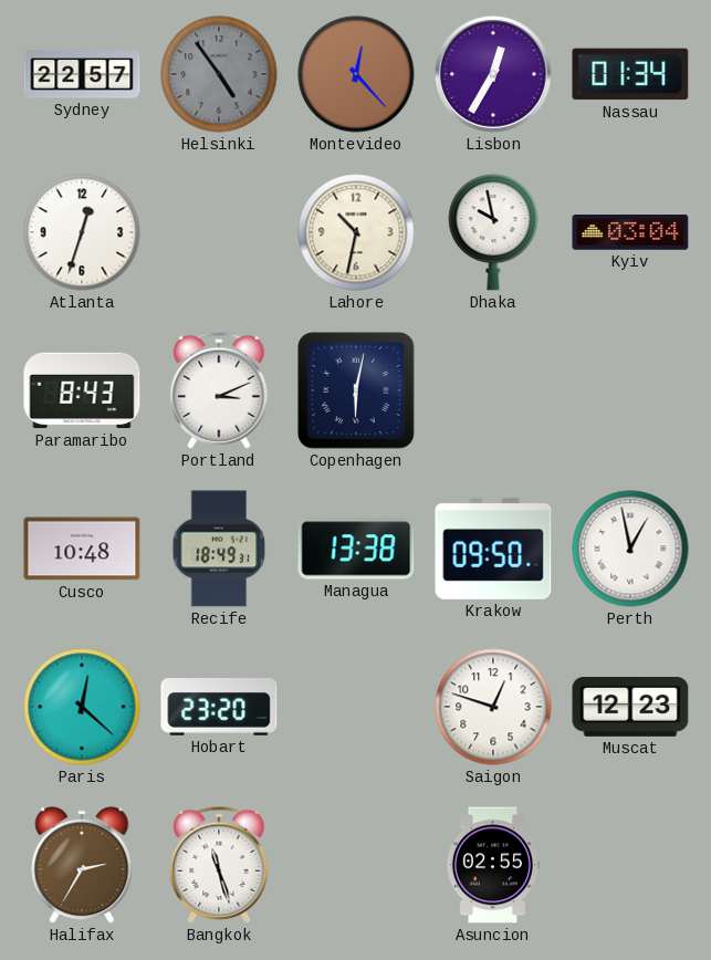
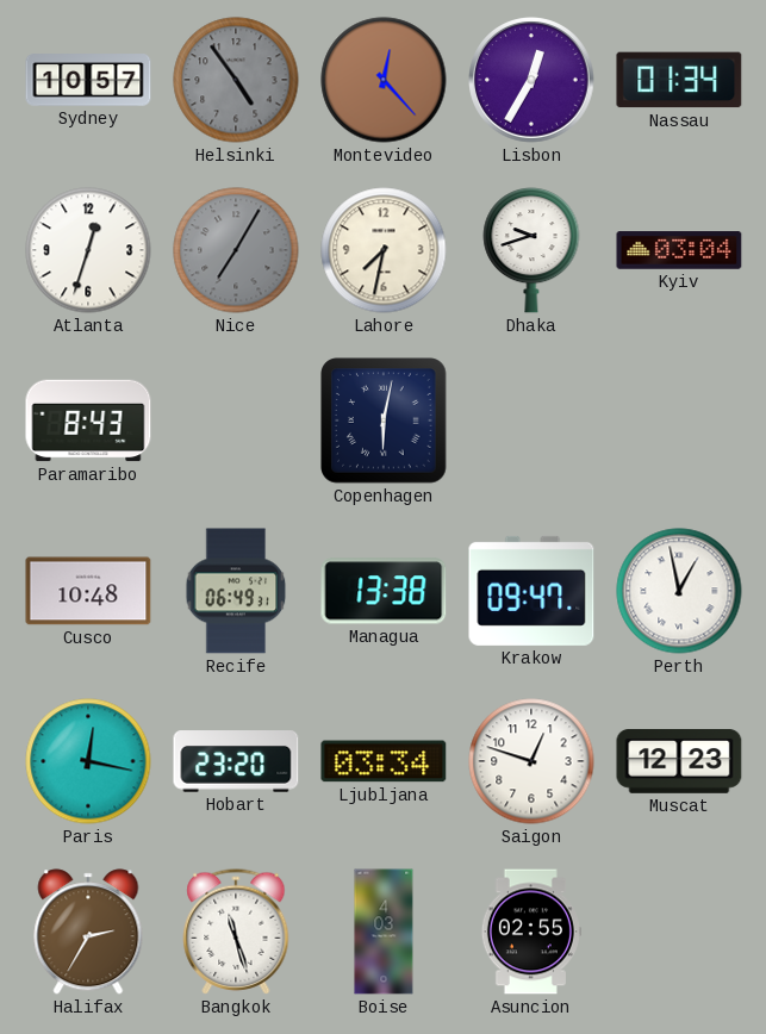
Sydney: 22:57 -> 10:57
Nice: none -> 7:05
Lahore: 10:32 -> 7:32
Dhaka: 9:58 -> 9:42
Portland: 3:11 -> none
Recife: 18:49 -> 06:49
Krakow: 09:50 -> 09:47
Paris: 12:22 -> 12:17
Ljubljana: none -> 03:34
Boise: none -> 4:03
